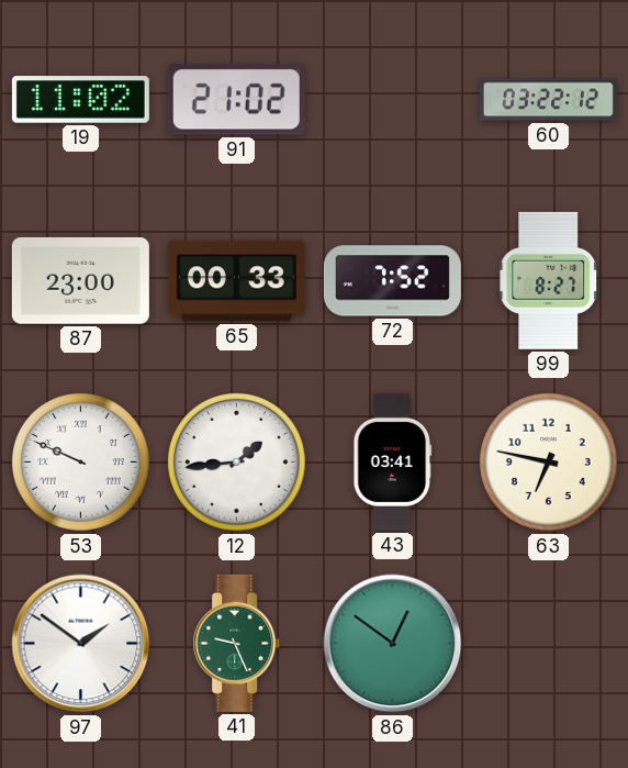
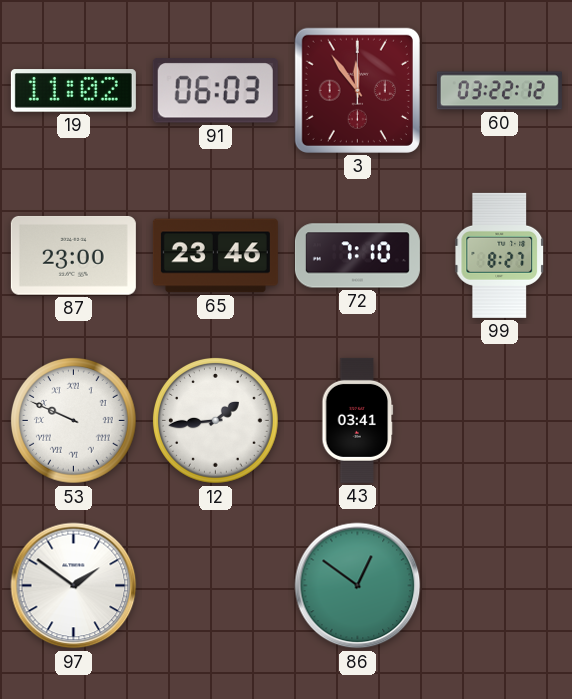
91: 21:02 -> 06:03
3: none -> 11:54
65: 00:33 -> 23:46
72: 7:52 -> 7:10
63: 6:47 -> none
41: 9:26 -> none
